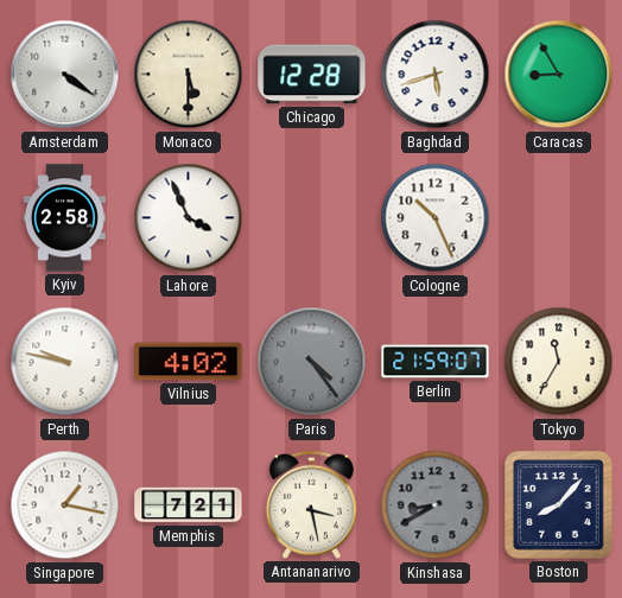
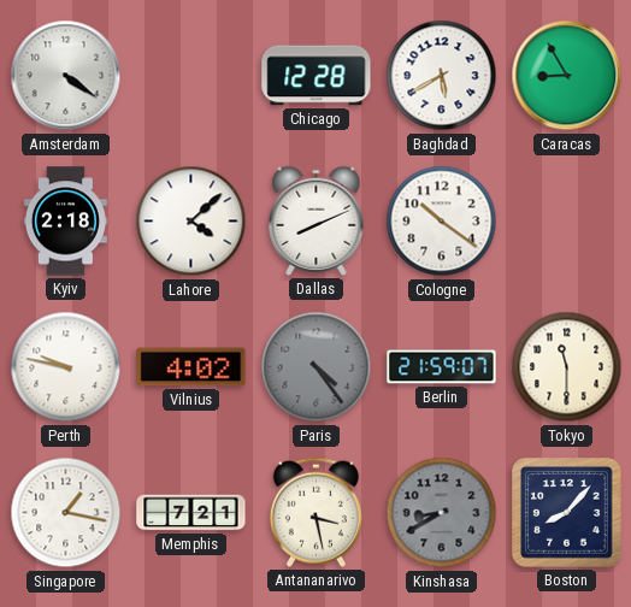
Monaco: 5:30 -> none
Baghdad: 5:42 -> 5:40
Kyiv: 2:58 -> 2:18
Lahore: 3:56 -> 4:08
Dallas: none -> 8:11
Cologne: 10:26 -> 10:21
Tokyo: 11:35 -> 11:30
